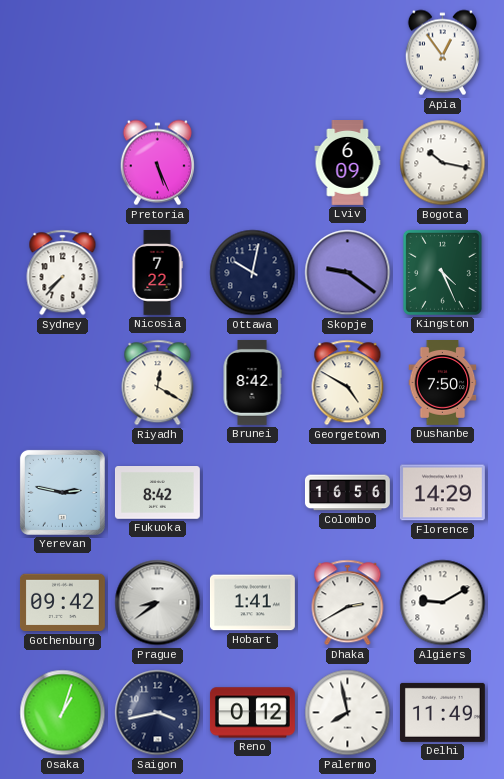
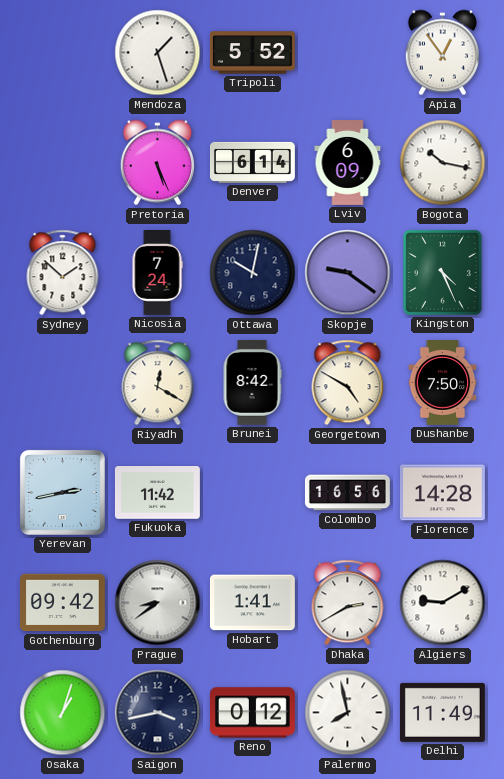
Mendoza: none -> 1:27
Tripoli: none -> 5:52
Denver: none -> 6:14
Sydney: 7:37 -> 1:52
Nicosia: 7:22 -> 7:24
Yerevan: 2:47 -> 2:43
Fukuoka: 8:42 -> 11:42
Florence: 14:29 -> 14:28
